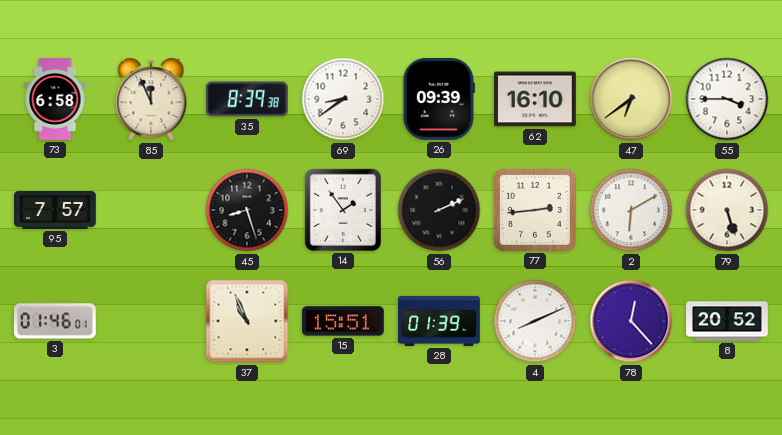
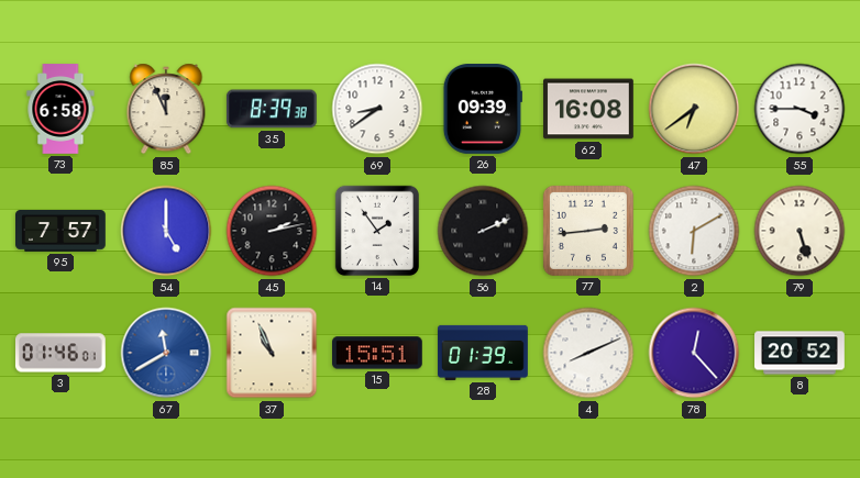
62: 16:10 -> 16:08
54: none -> 5:00
45: 8:27 -> 2:13
67: none -> 11:40
